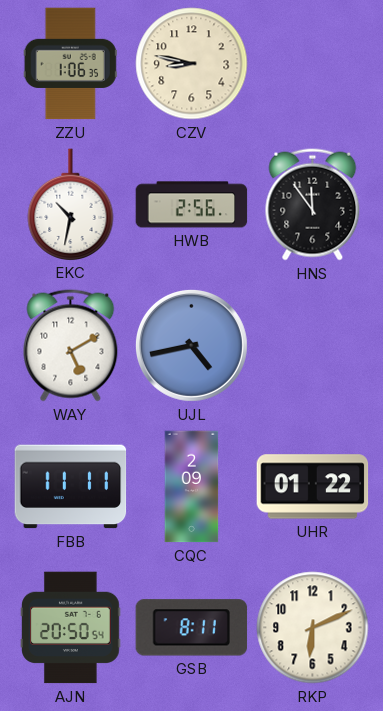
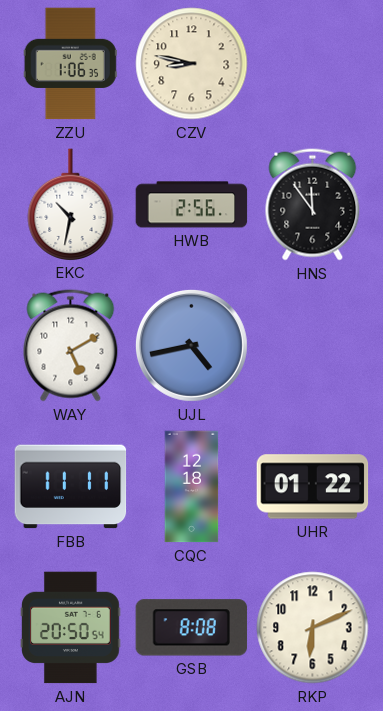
CQC: 2:09 -> 12:18
GSB: 8:11 -> 8:08
